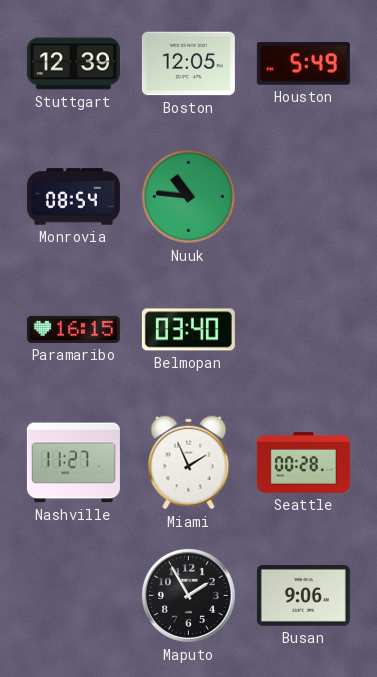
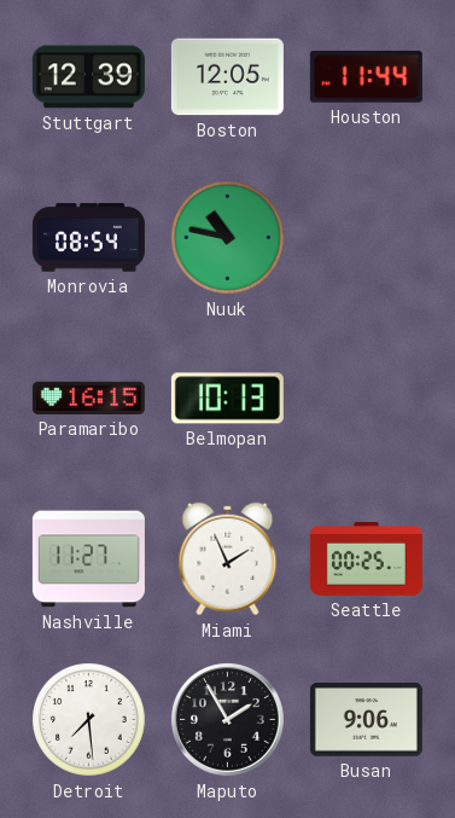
Houston: 5:49 -> 11:44
Nuuk: 10:46 -> 10:47
Belmopan: 03:40 -> 10:13
Seattle: 00:28 -> 00:25
Detroit: none -> 7:29
